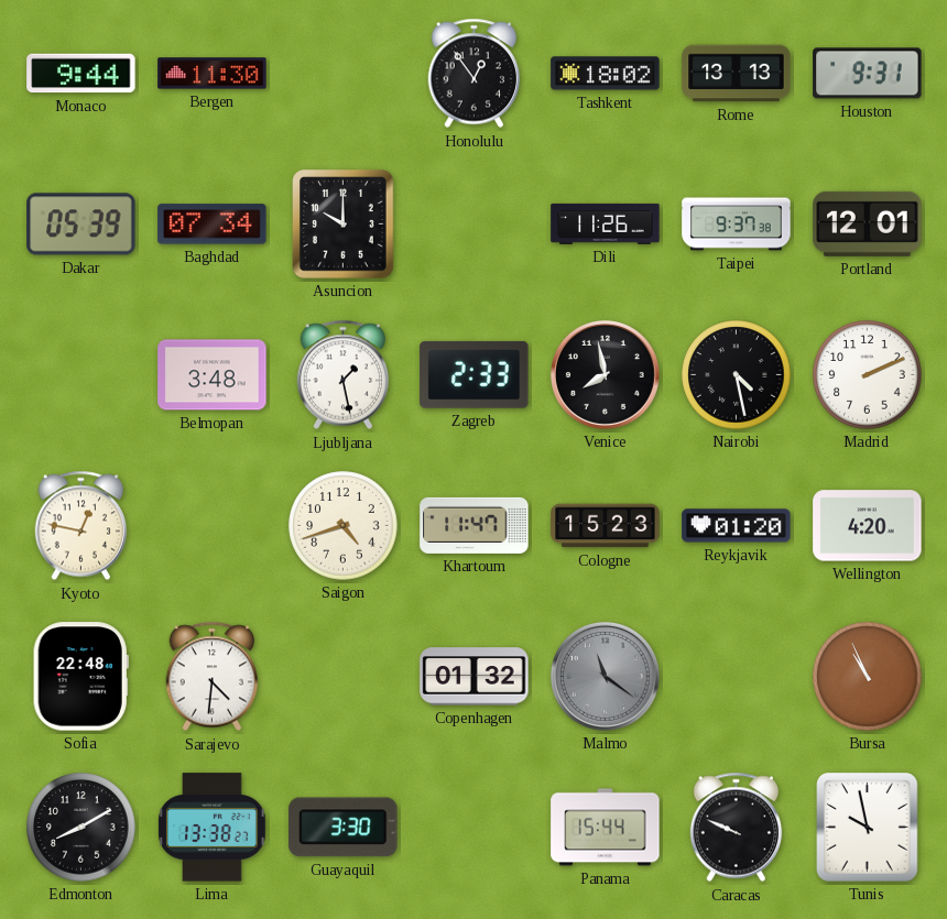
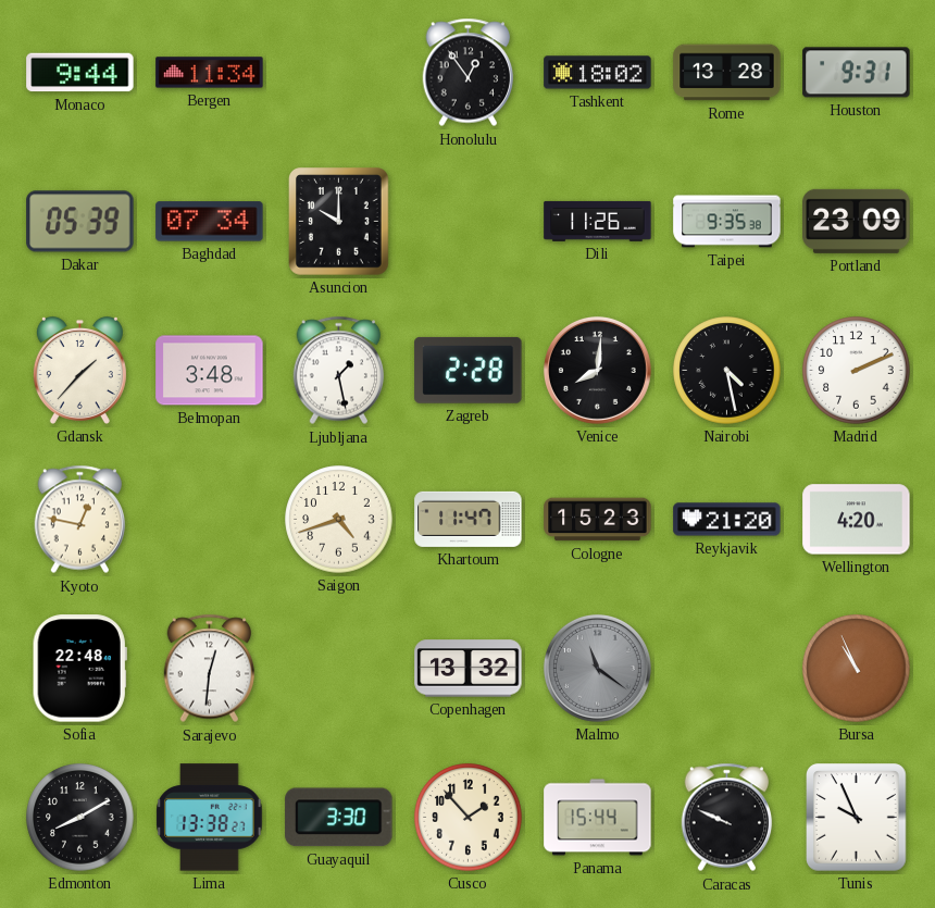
Bergen: 11:30 -> 11:34
Rome: 13:13 -> 13:28
Taipei: 9:37 -> 9:35
Portland: 12:01 -> 23:09
Gdansk: none -> 1:37
Zagreb: 2:33 -> 2:28
Venice: 7:58 -> 8:01
Reykjavik: 01:20 -> 21:20
Sarajevo: 4:31 -> 12:31
Copenhagen: 01:32 -> 13:32
Cusco: none -> 1:53
Tunis: 9:58 -> 9:56
